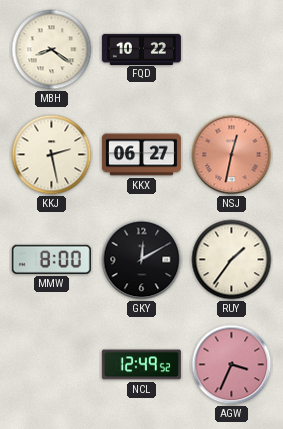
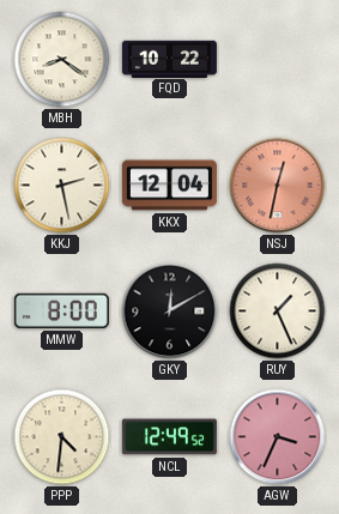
KKX: 06:27 -> 12:04
RUY: 1:36 -> 1:26
PPP: none -> 4:31
